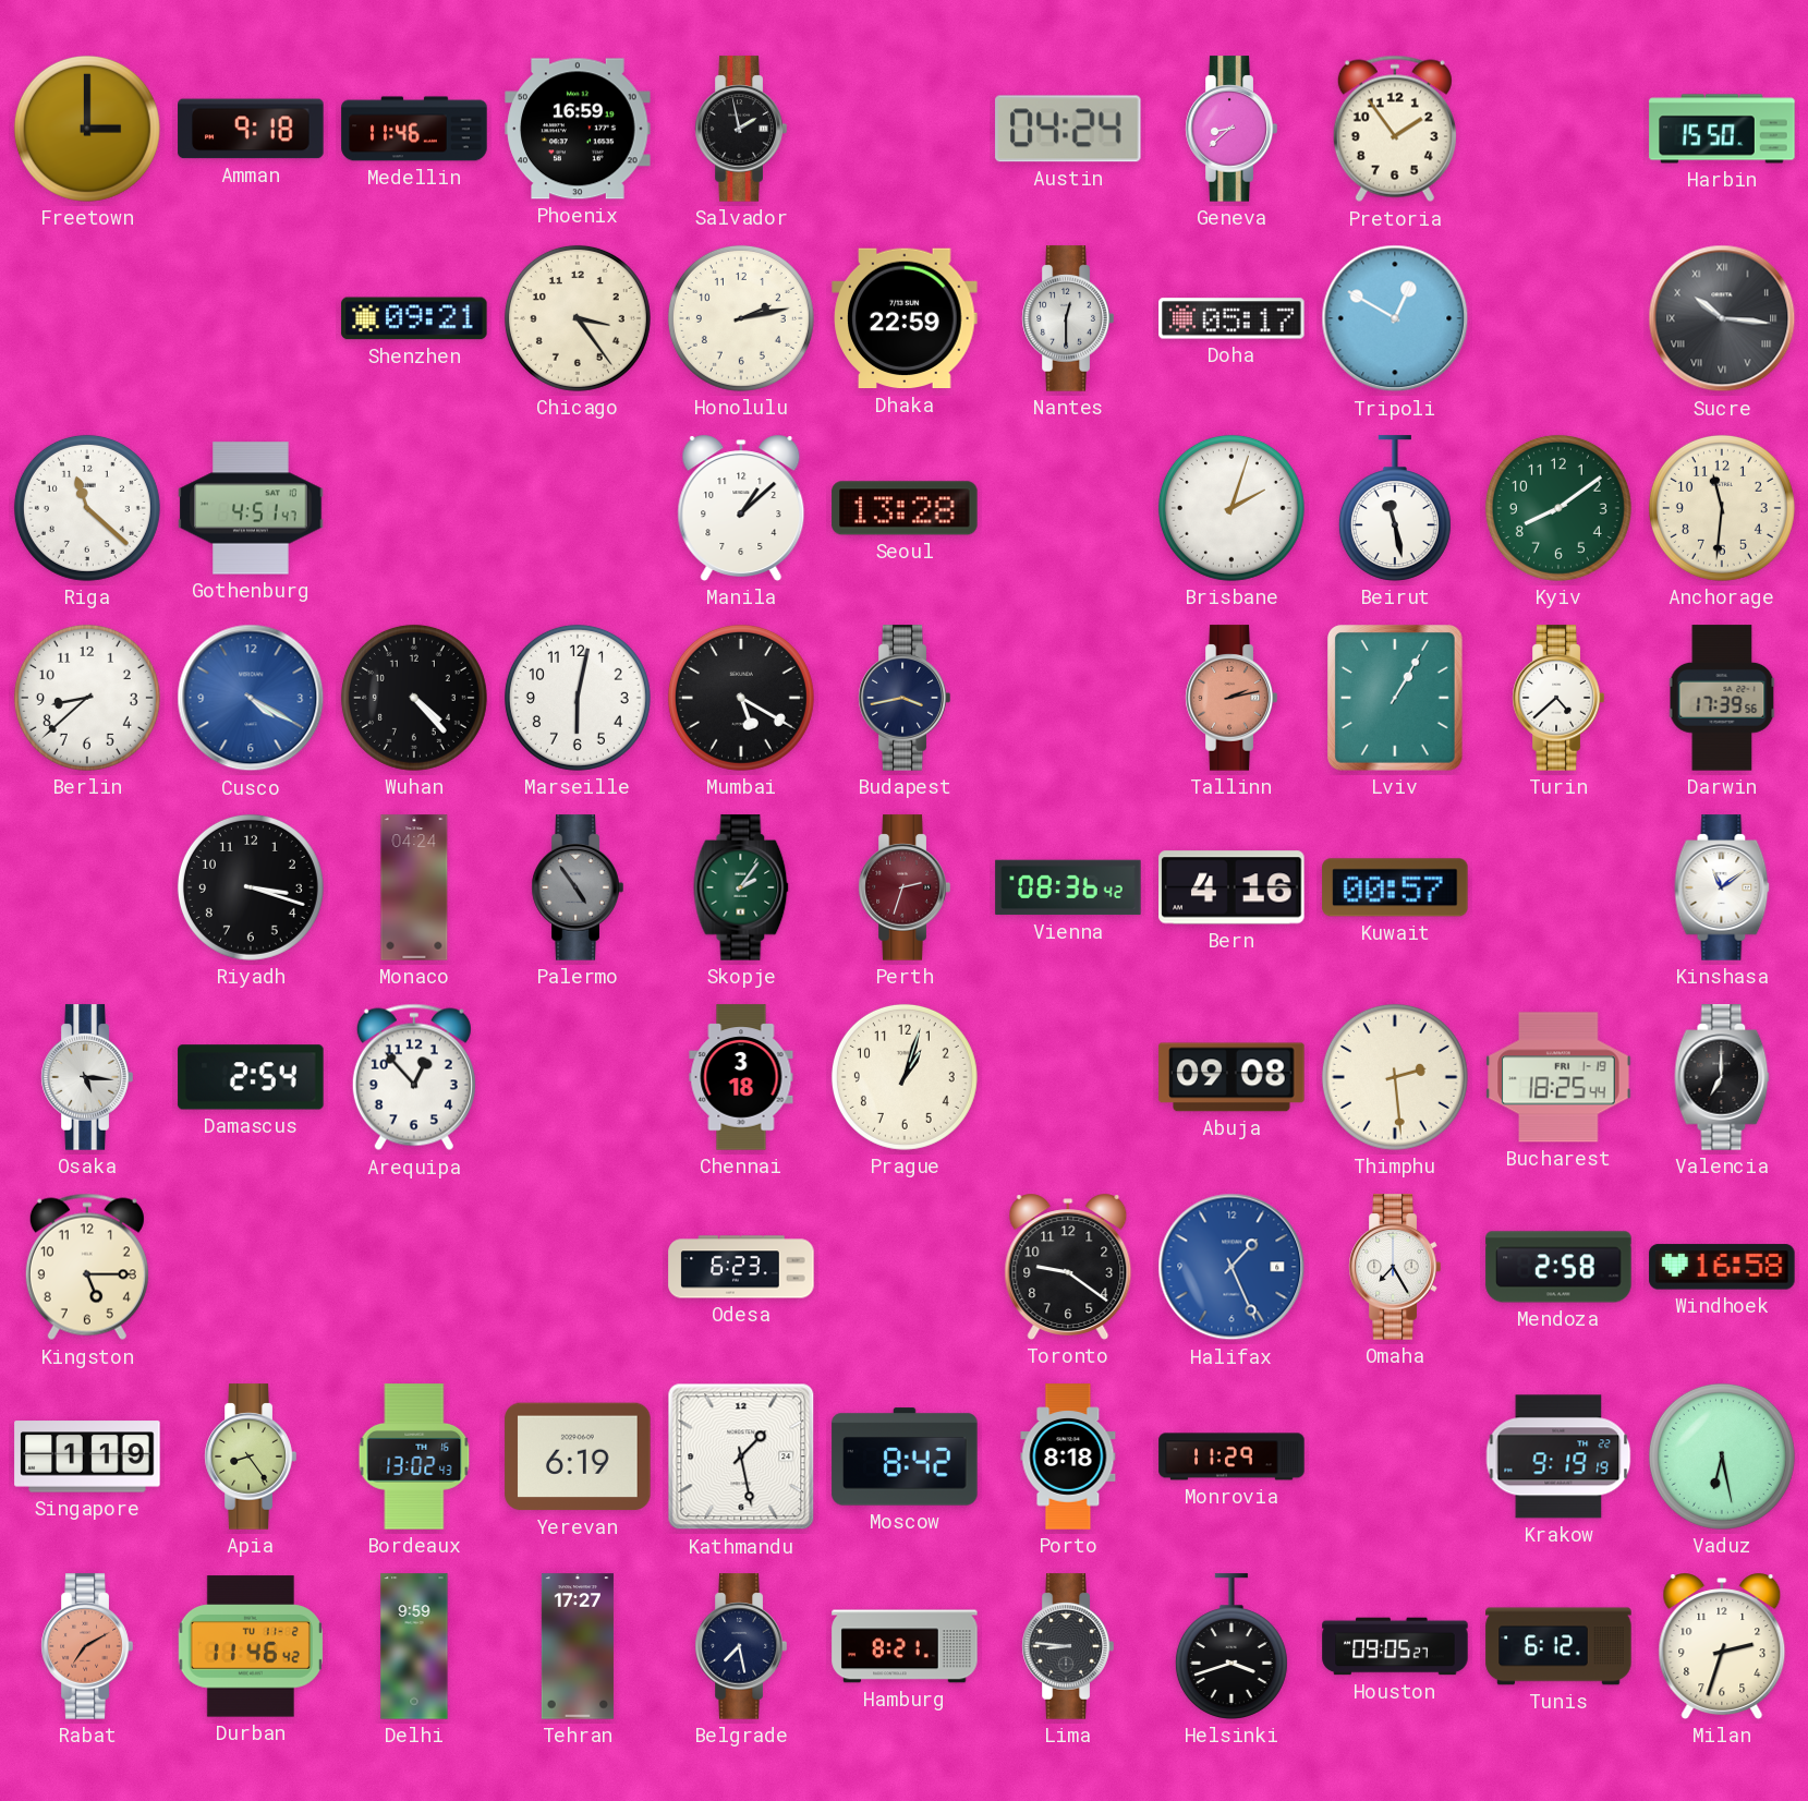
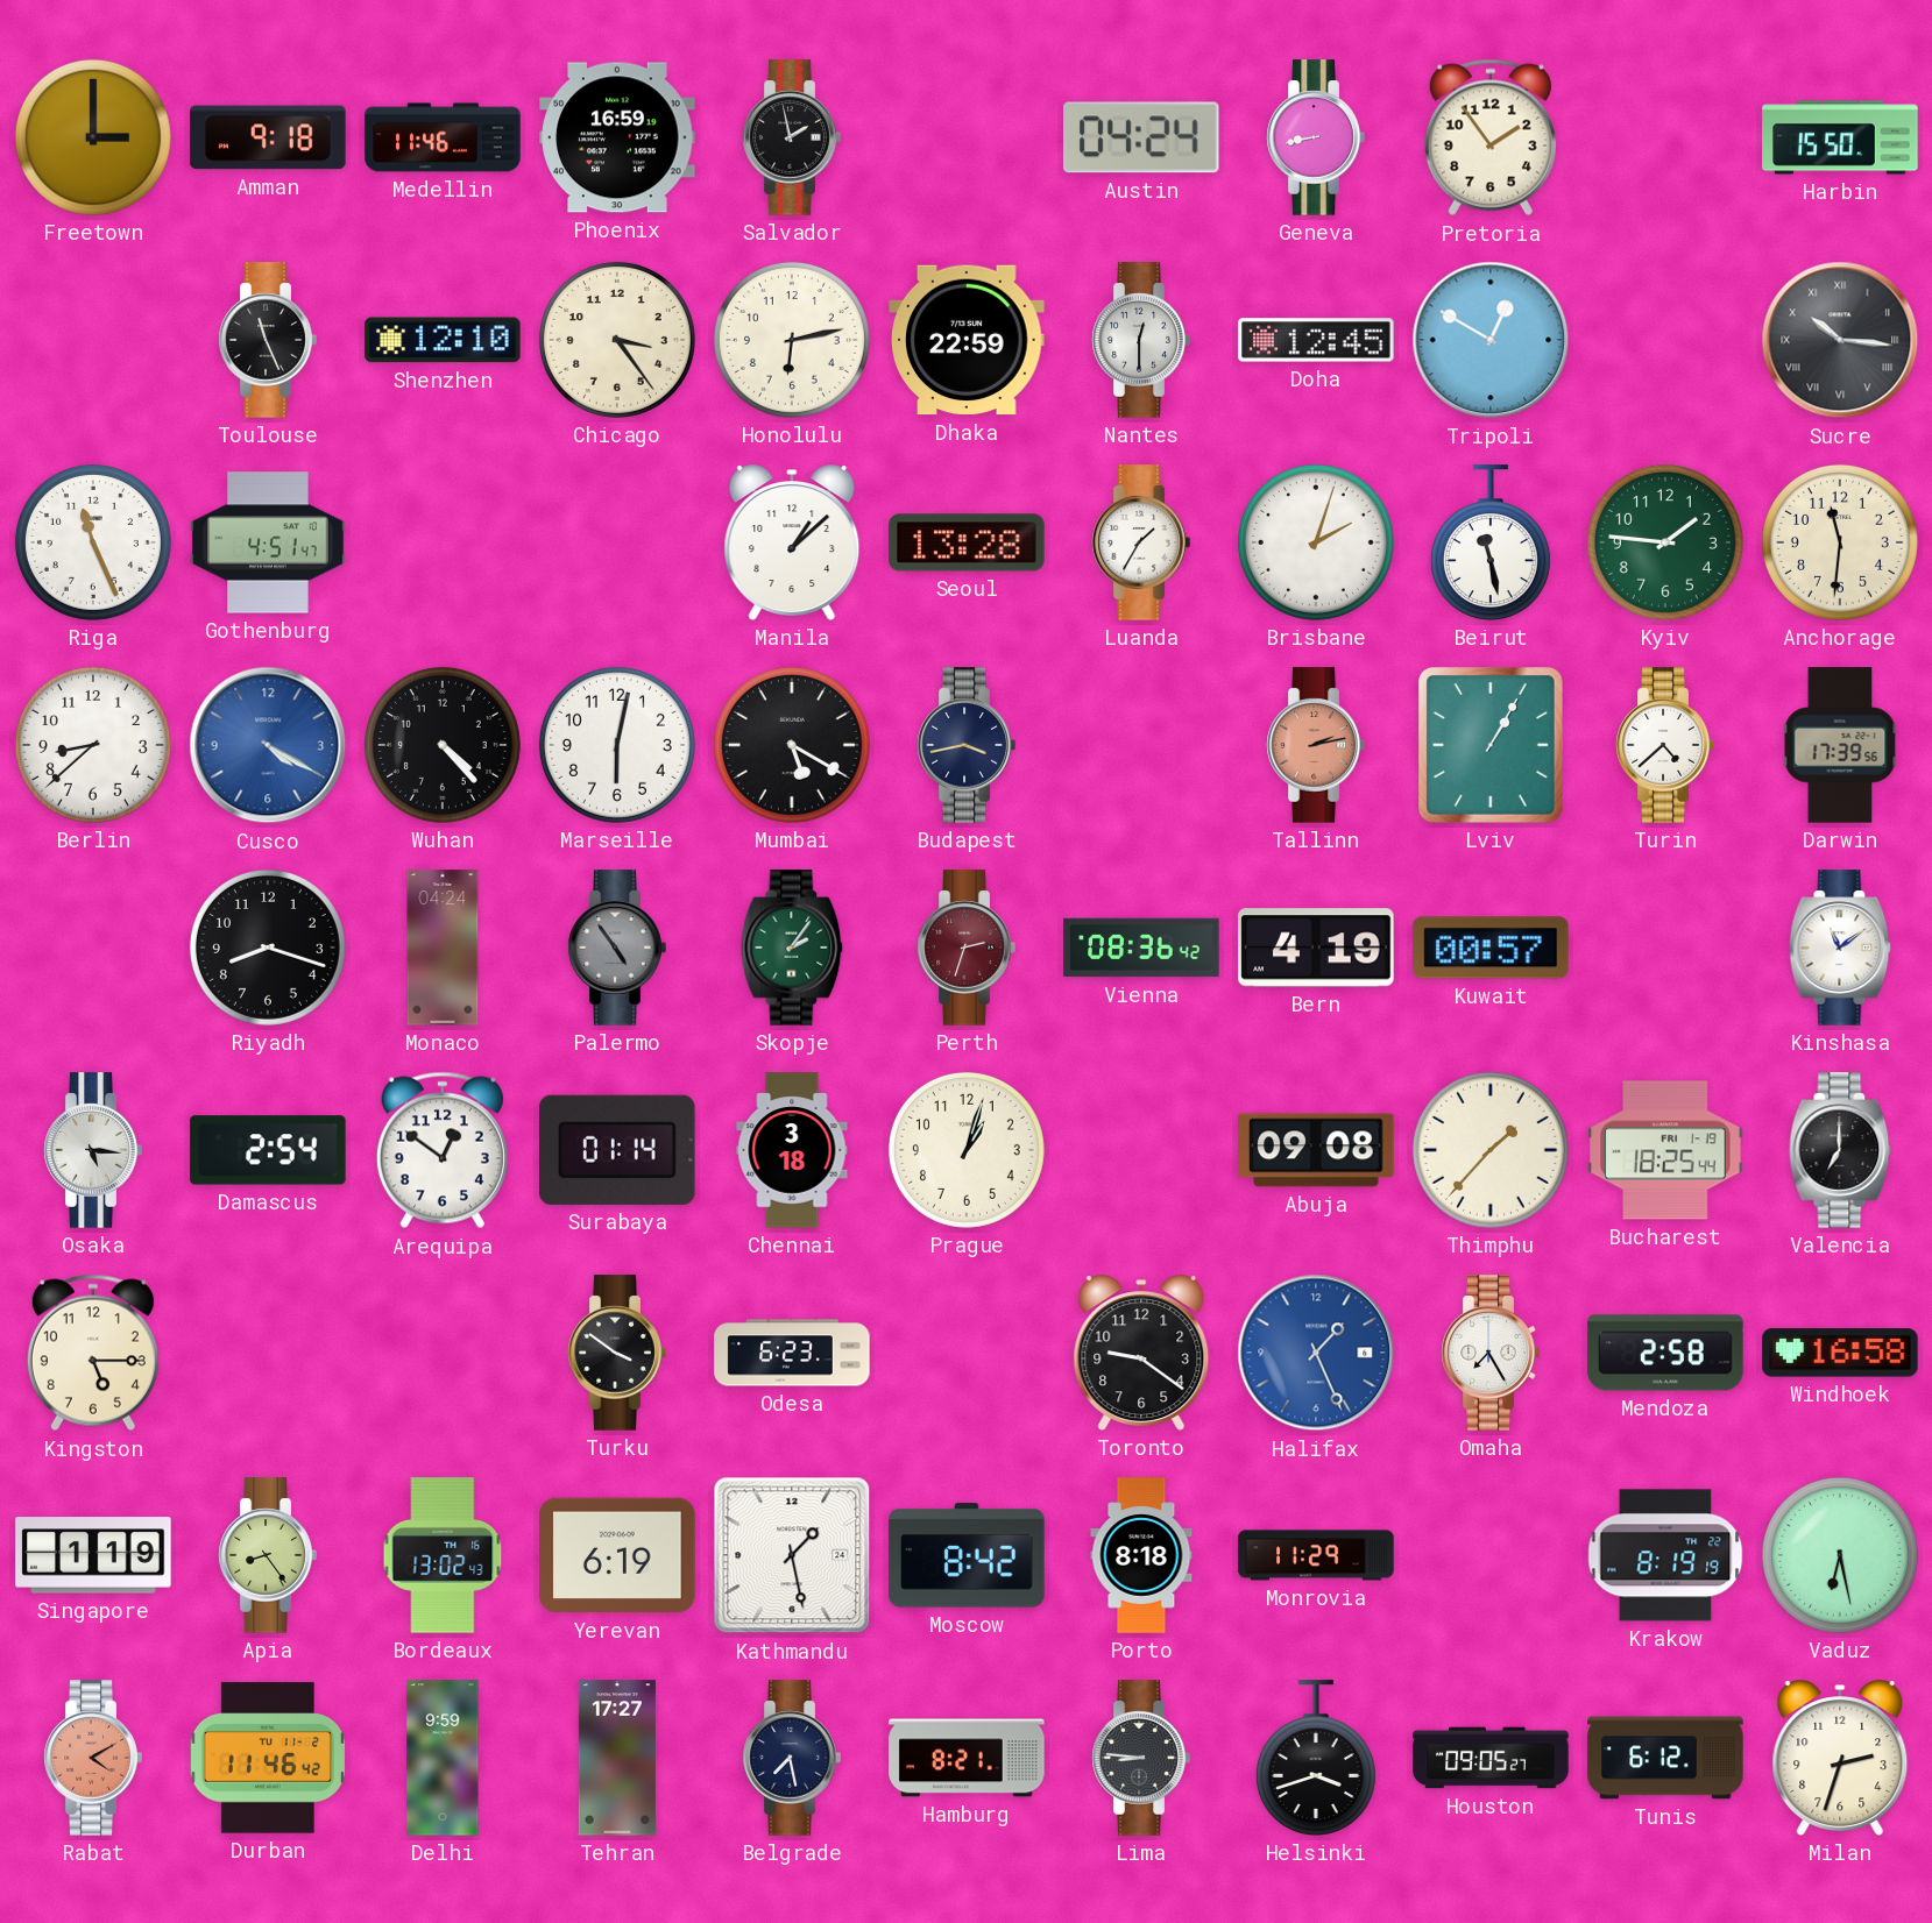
Geneva: 8:38 -> 8:43
Toulouse: none -> 11:26
Shenzhen: 09:21 -> 12:10
Honolulu: 2:13 -> 6:13
Doha: 05:17 -> 12:45
Riga: 11:22 -> 11:26
Luanda: none -> 1:35
Kyiv: 8:09 -> 1:46
Riyadh: 3:18 -> 8:18
Bern: 4:16 -> 4:19
Arequipa: 12:53 -> 12:51
Surabaya: none -> 01:14
Thimphu: 2:29 -> 1:37
Turku: none -> 3:51
Krakow: 9:19 -> 8:19
Rabat: 7:10 -> 4:10
